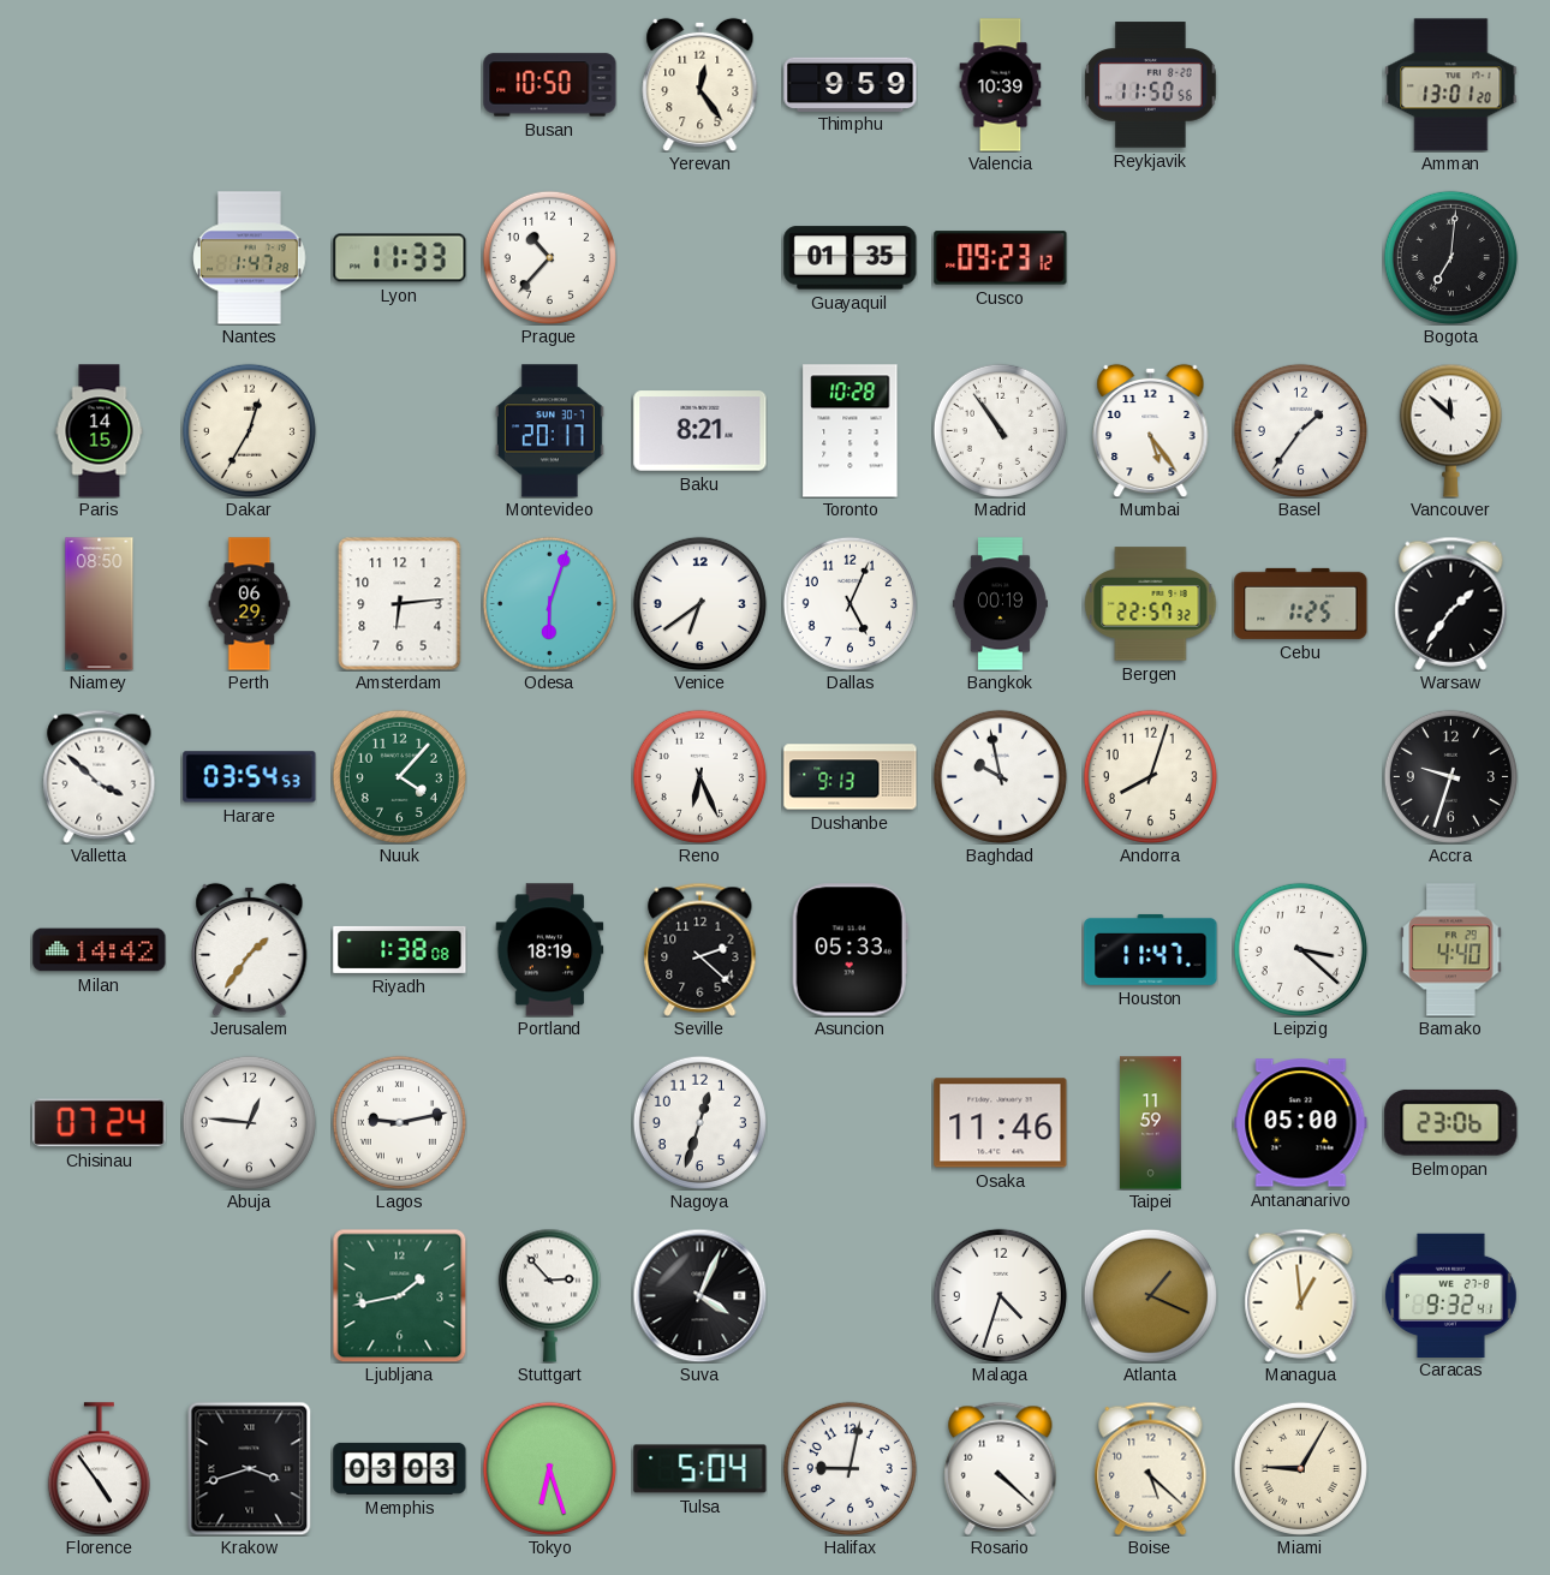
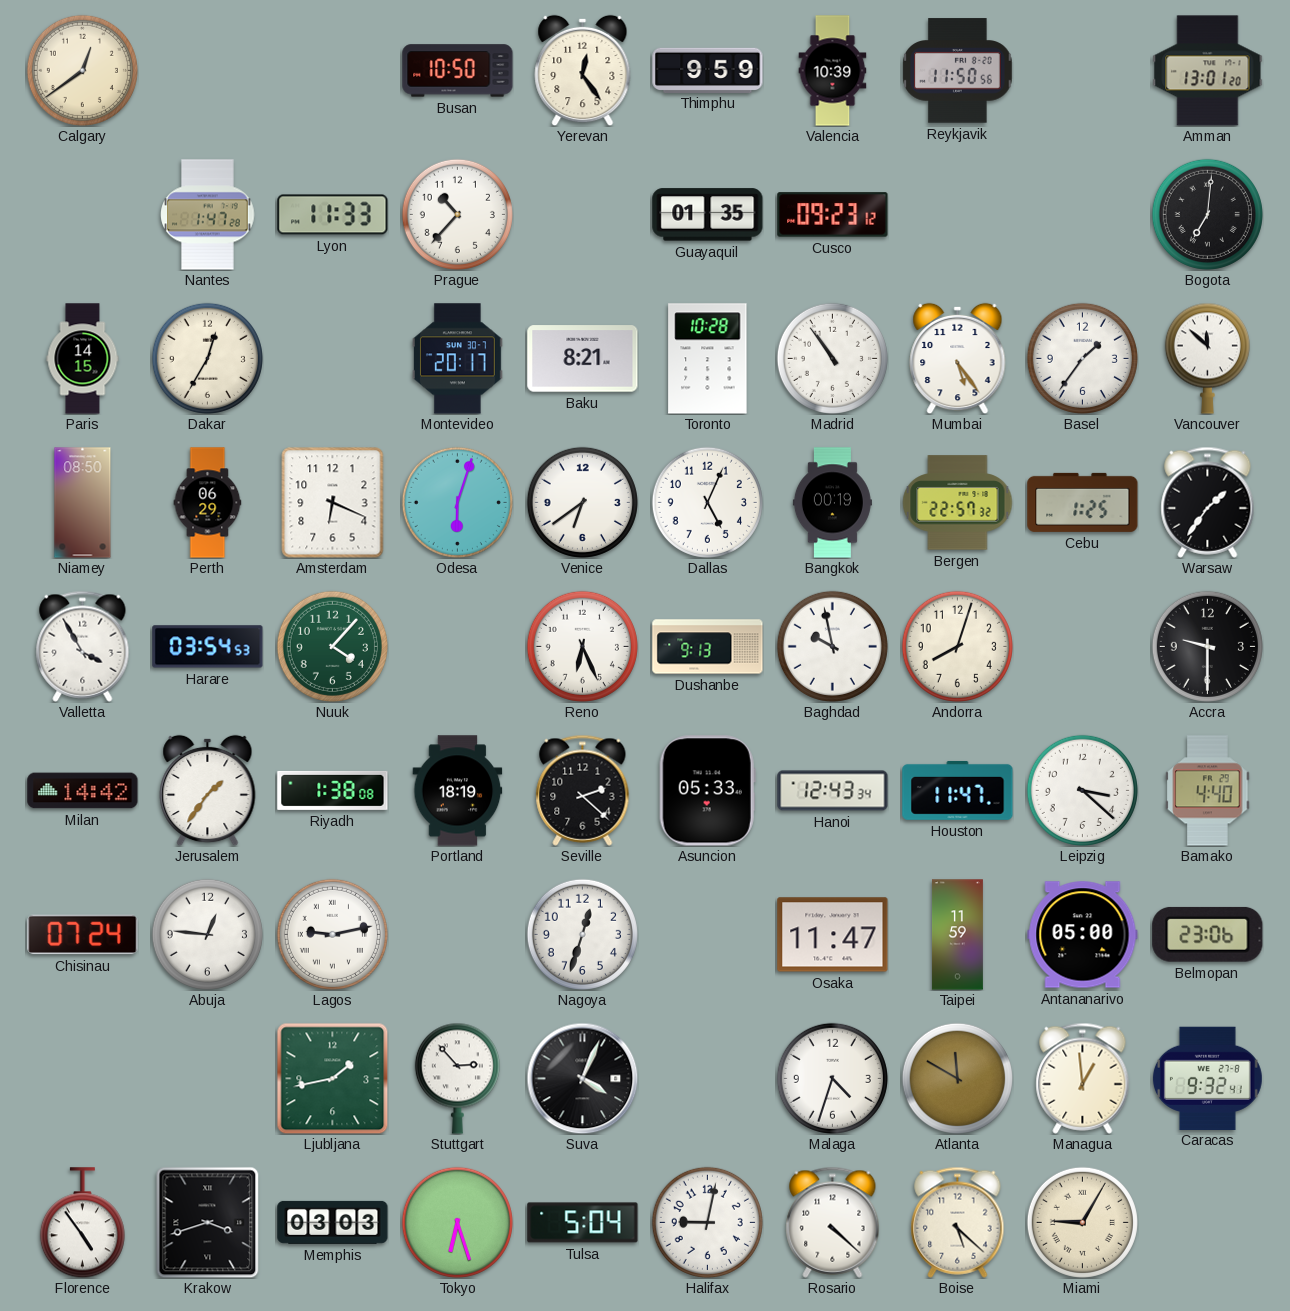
Calgary: none -> 12:39
Amsterdam: 6:14 -> 6:19
Valletta: 3:52 -> 3:55
Accra: 9:33 -> 9:30
Hanoi: none -> 12:43
Osaka: 11:46 -> 11:47
Atlanta: 1:19 -> 11:50
